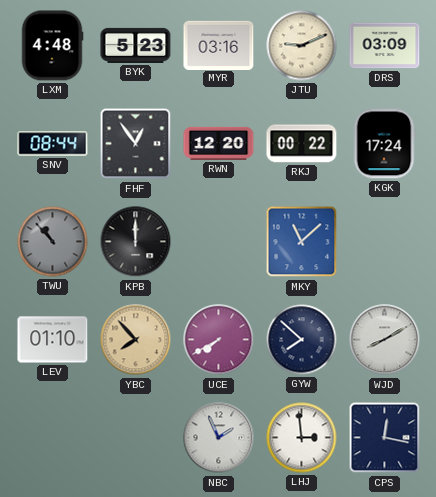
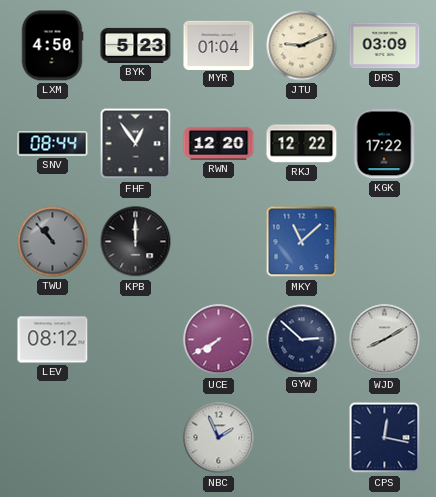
LXM: 4:48 -> 4:50
MYR: 03:16 -> 01:04
RKJ: 00:22 -> 12:22
KGK: 17:24 -> 17:22
LEV: 01:10 -> 08:12
YBC: 7:53 -> none
GYW: 7:52 -> 2:52
LHJ: 2:59 -> none
